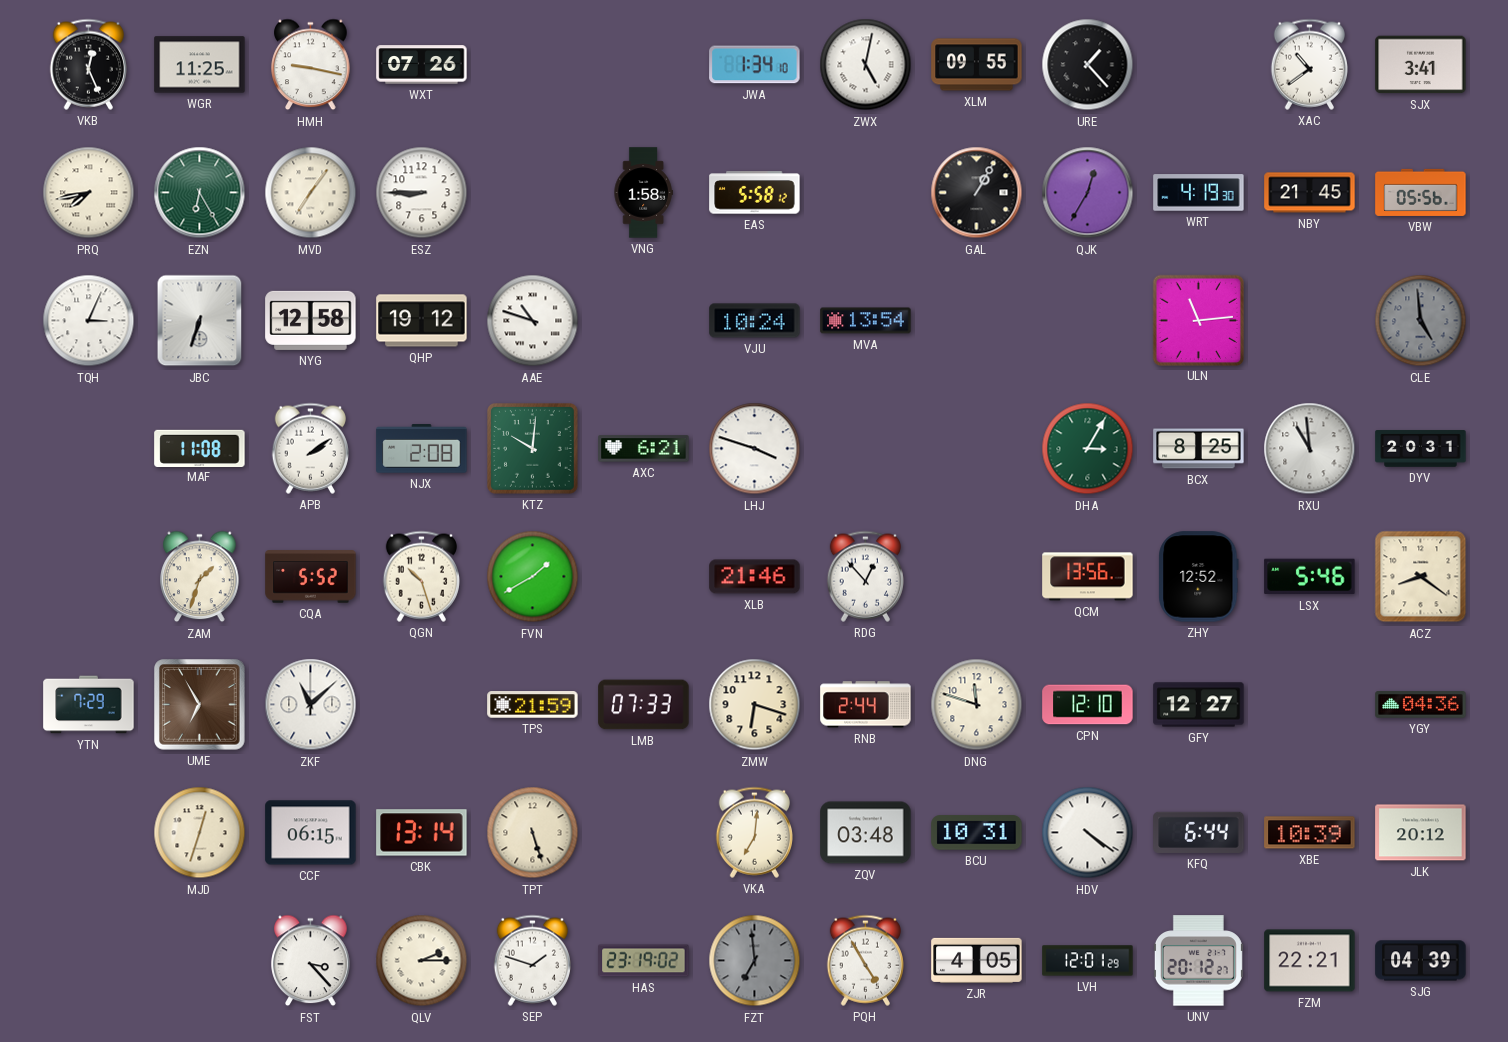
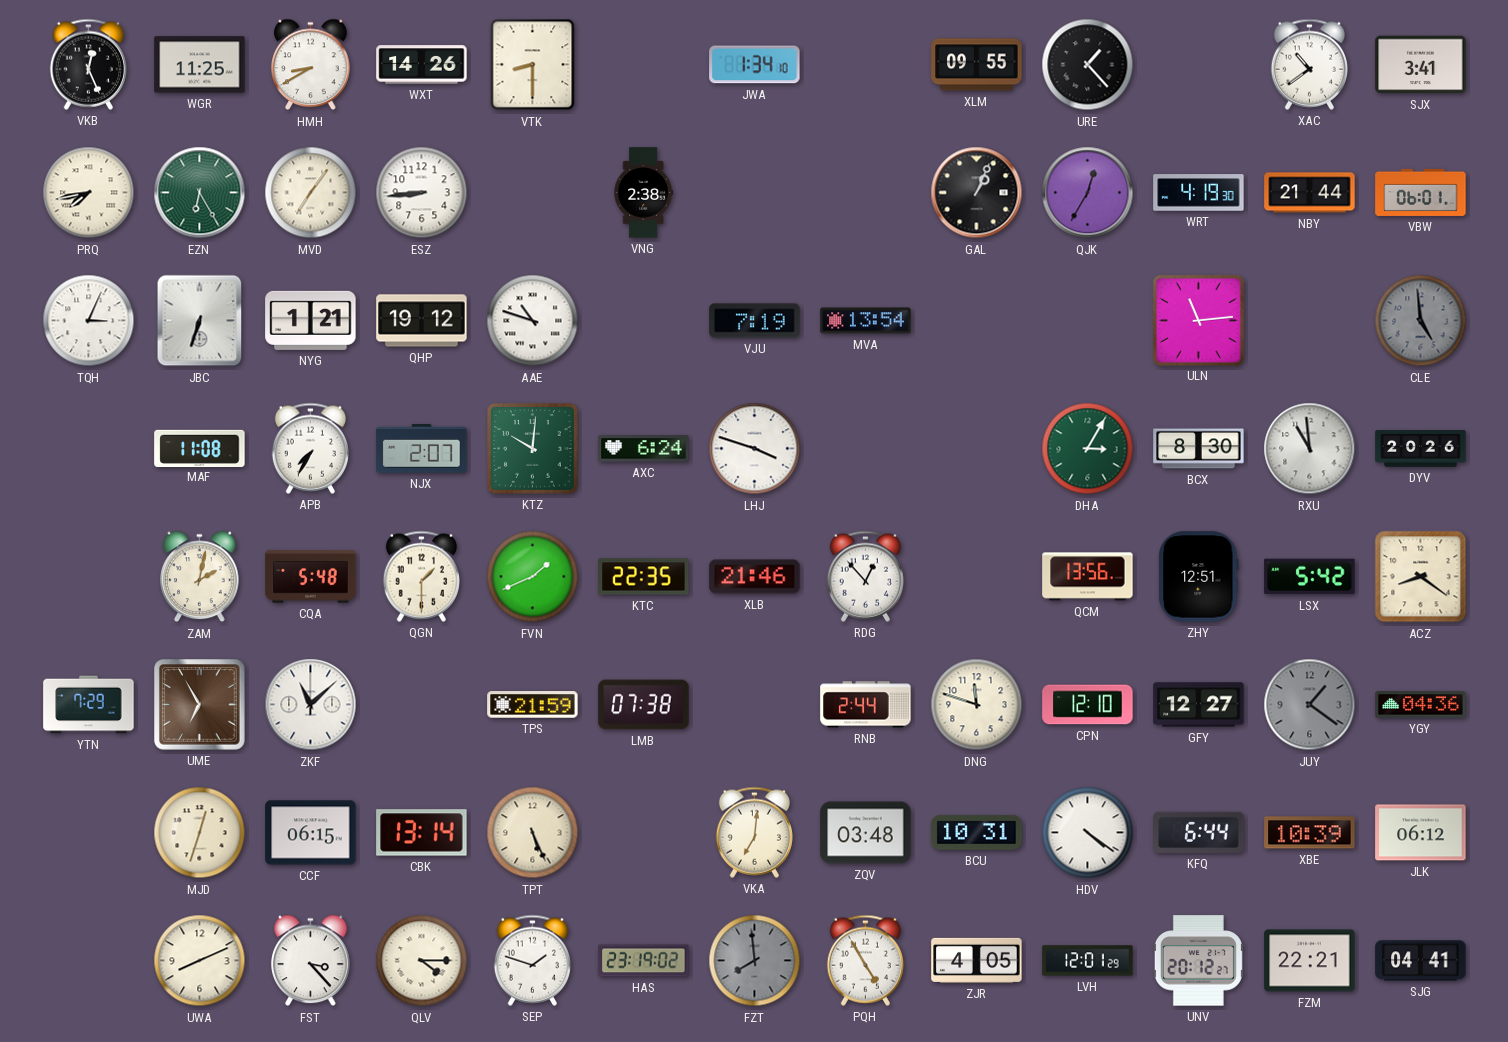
HMH: 9:17 -> 8:40
WXT: 07:26 -> 14:26
VTK: none -> 8:30
ZWX: 5:02 -> none
ESZ: 8:45 -> 8:44
VNG: 1:58 -> 2:38
EAS: 5:58 -> none
GAL: 1:05 -> 1:04
NBY: 21:45 -> 21:44
VBW: 05:56 -> 06:01
NYG: 12:58 -> 1:21
VJU: 10:24 -> 7:19
APB: 2:09 -> 7:35
NJX: 2:08 -> 2:07
AXC: 6:21 -> 6:24
BCX: 8:25 -> 8:30
DYV: 20:31 -> 20:26
ZAM: 1:33 -> 2:02
CQA: 5:52 -> 5:48
QGN: 10:27 -> 1:30
FVN: 1:40 -> 1:41
KTC: none -> 22:35
ZHY: 12:52 -> 12:51
LSX: 5:46 -> 5:42
LMB: 07:33 -> 07:38
ZMW: 6:18 -> none
JUY: none -> 1:21
TPT: 5:27 -> 5:26
JLK: 20:12 -> 06:12
UWA: none -> 8:11
QLV: 2:15 -> 4:15
FZT: 6:59 -> 7:59
SJG: 04:39 -> 04:41
